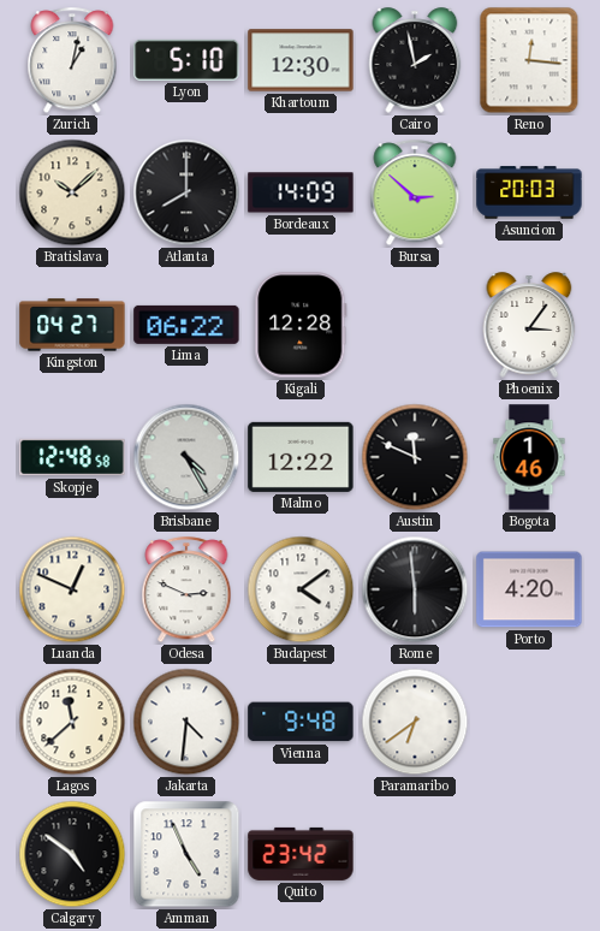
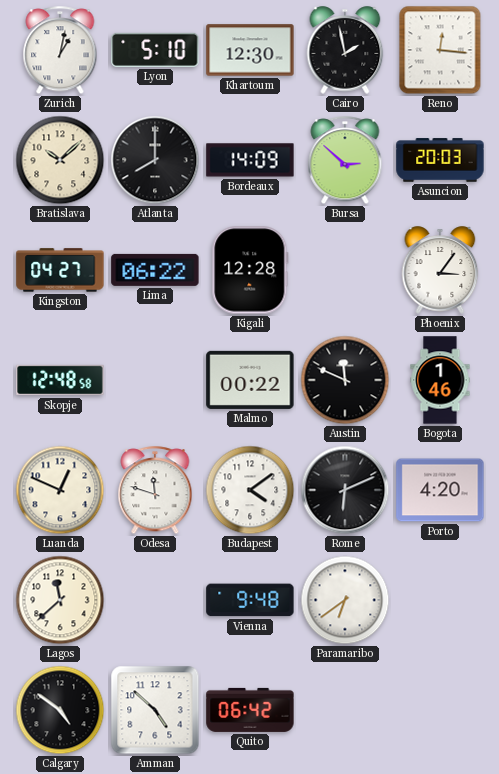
Brisbane: 4:25 -> none
Malmo: 12:22 -> 00:22
Odesa: 2:49 -> 11:48
Rome: 5:59 -> 6:11
Jakarta: 4:31 -> none
Amman: 4:56 -> 4:52
Quito: 23:42 -> 06:42
